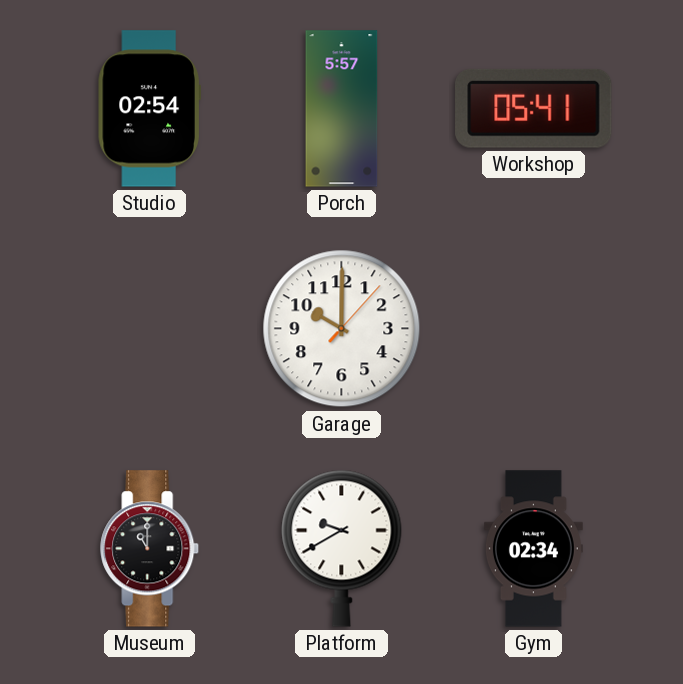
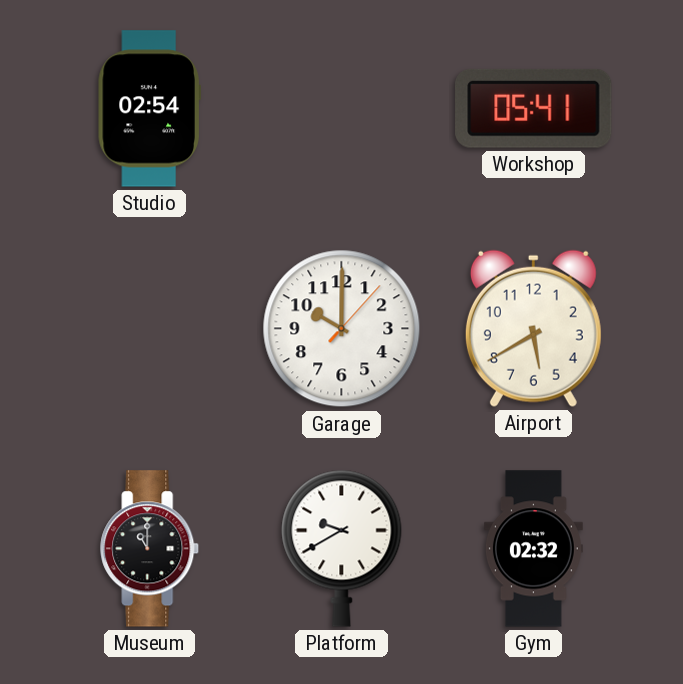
Porch: 5:57 -> none
Airport: none -> 5:40
Gym: 02:34 -> 02:32
